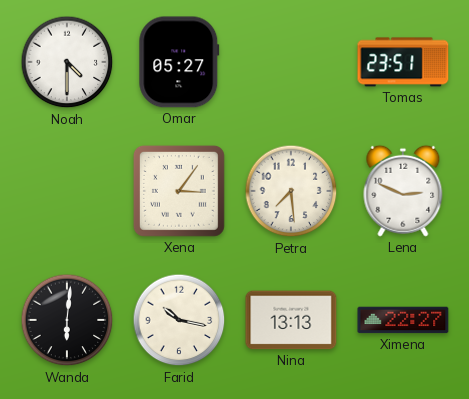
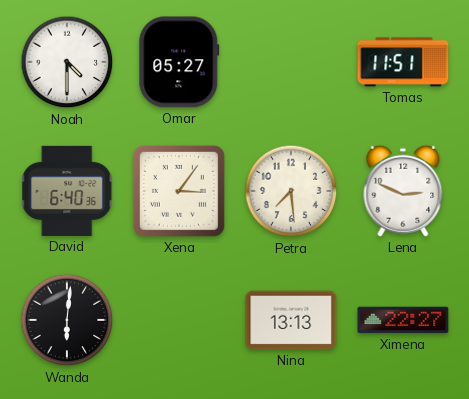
Tomas: 23:51 -> 11:51
David: none -> 6:40
Farid: 10:17 -> none
